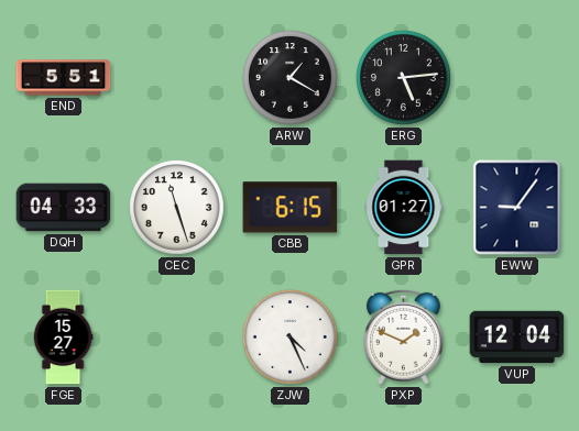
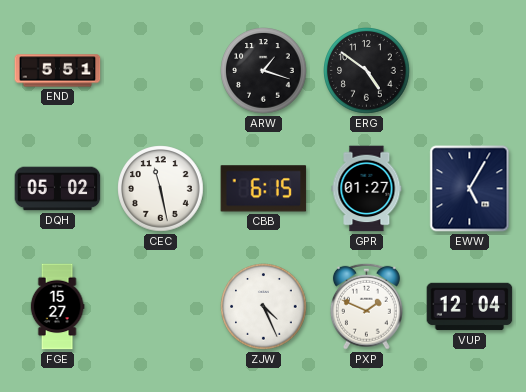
ARW: 1:20 -> 1:18
ERG: 5:14 -> 4:51
DQH: 04:33 -> 05:02
CEC: 11:27 -> 11:28
EWW: 9:06 -> 5:05
